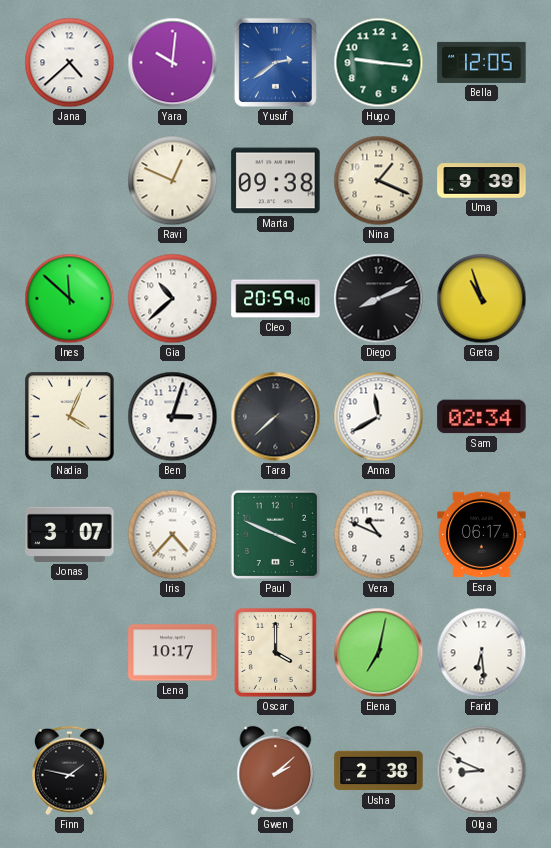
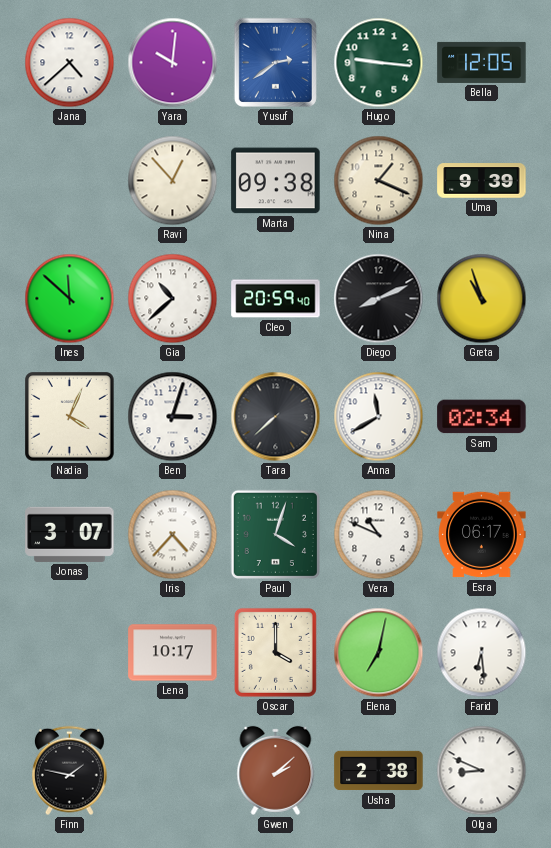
Ravi: 12:49 -> 12:53
Paul: 3:49 -> 4:03
